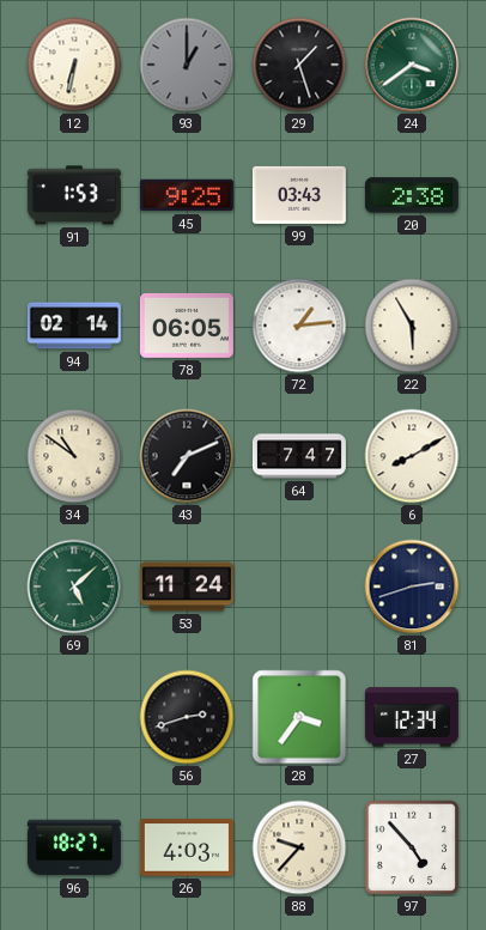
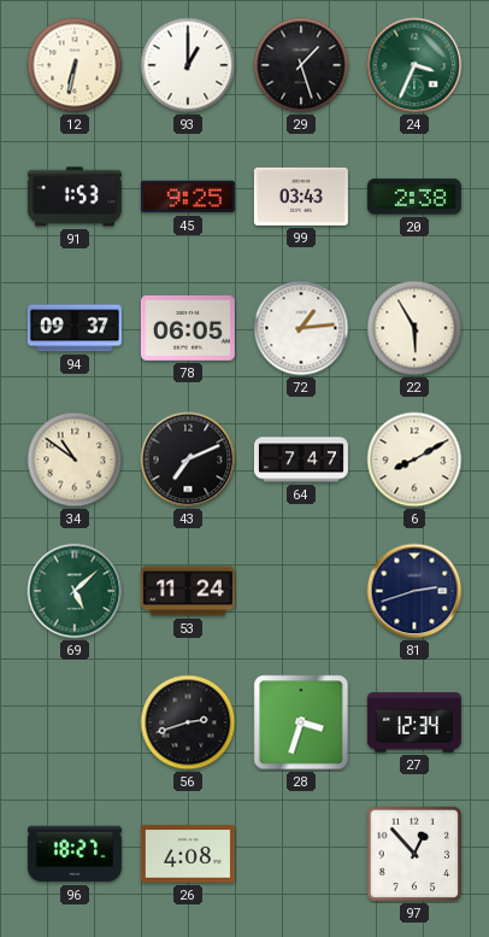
93 dial: grey -> white
24: 3:39 -> 3:34
94: 02:14 -> 09:37
28: 3:36 -> 3:33
26: 4:03 -> 4:08
88: 9:37 -> none
97: 4:53 -> 12:53
